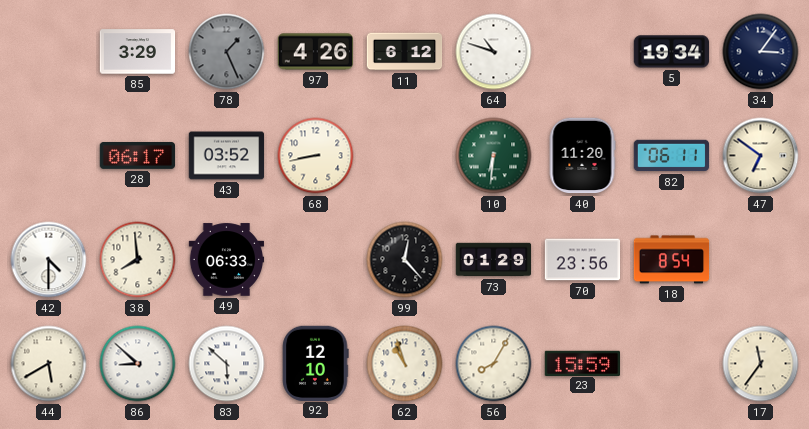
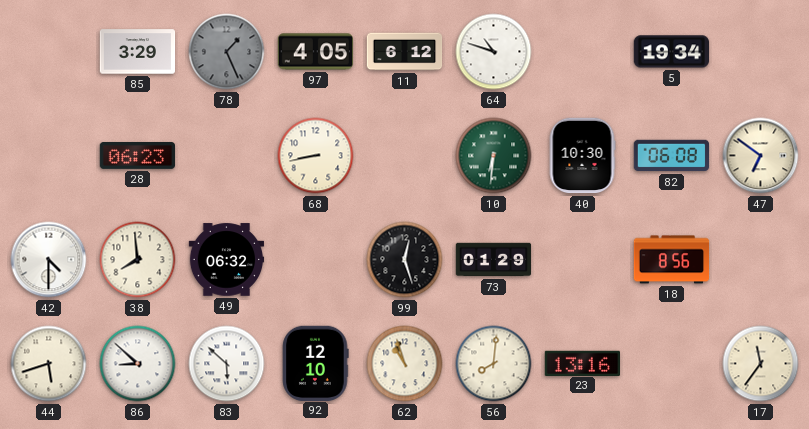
97: 4:26 -> 4:05
34: 3:06 -> none
28: 06:17 -> 06:23
43: 03:52 -> none
40: 11:20 -> 10:30
82: 06:11 -> 06:08
49: 06:33 -> 06:32
99: 12:23 -> 12:27
70: 23:56 -> none
18: 8:54 -> 8:56
44: 5:40 -> 5:42
56: 8:05 -> 8:01
23: 15:59 -> 13:16
